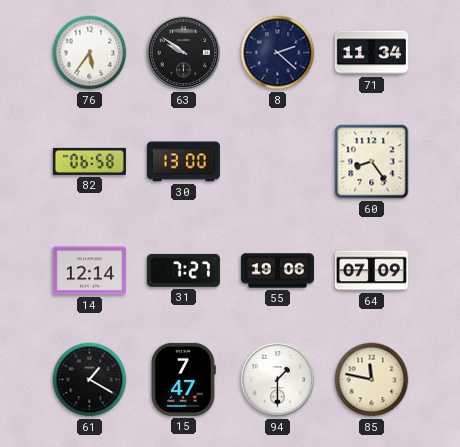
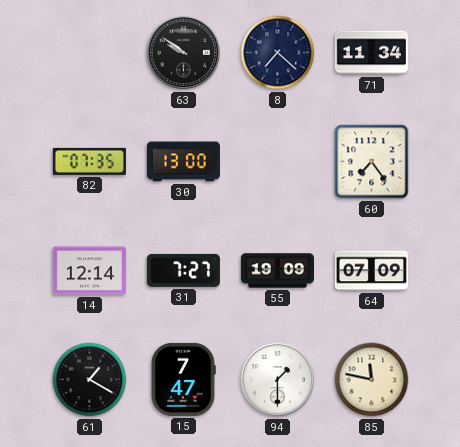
76: 5:36 -> none
8: 2:22 -> 7:22
82: 06:58 -> 07:35
60: 8:24 -> 7:24
55: 19:06 -> 19:09
